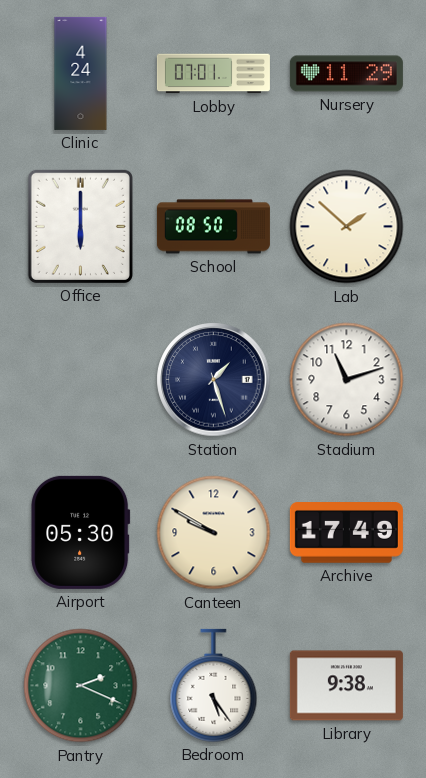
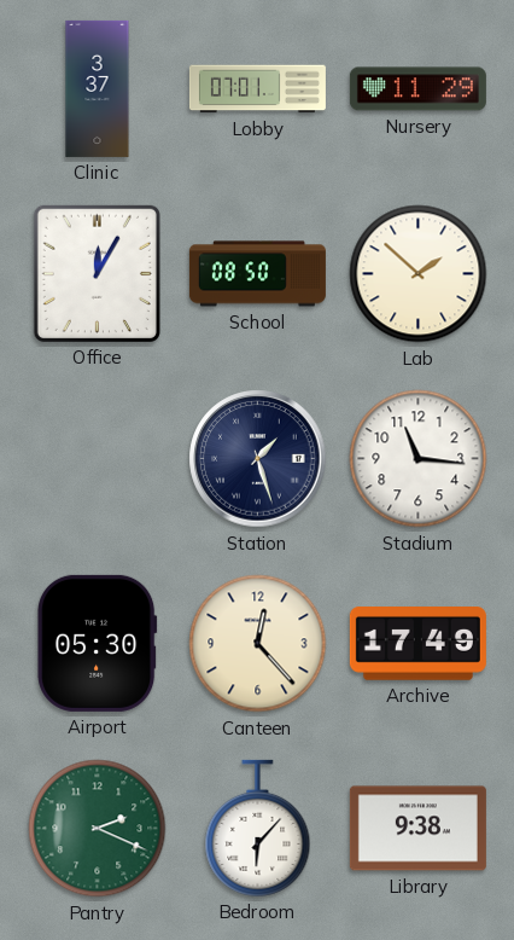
Clinic: 4:24 -> 3:37
Office: 6:00 -> 12:05
Stadium: 11:12 -> 11:16
Canteen: 9:50 -> 12:23
Bedroom: 5:24 -> 6:07
